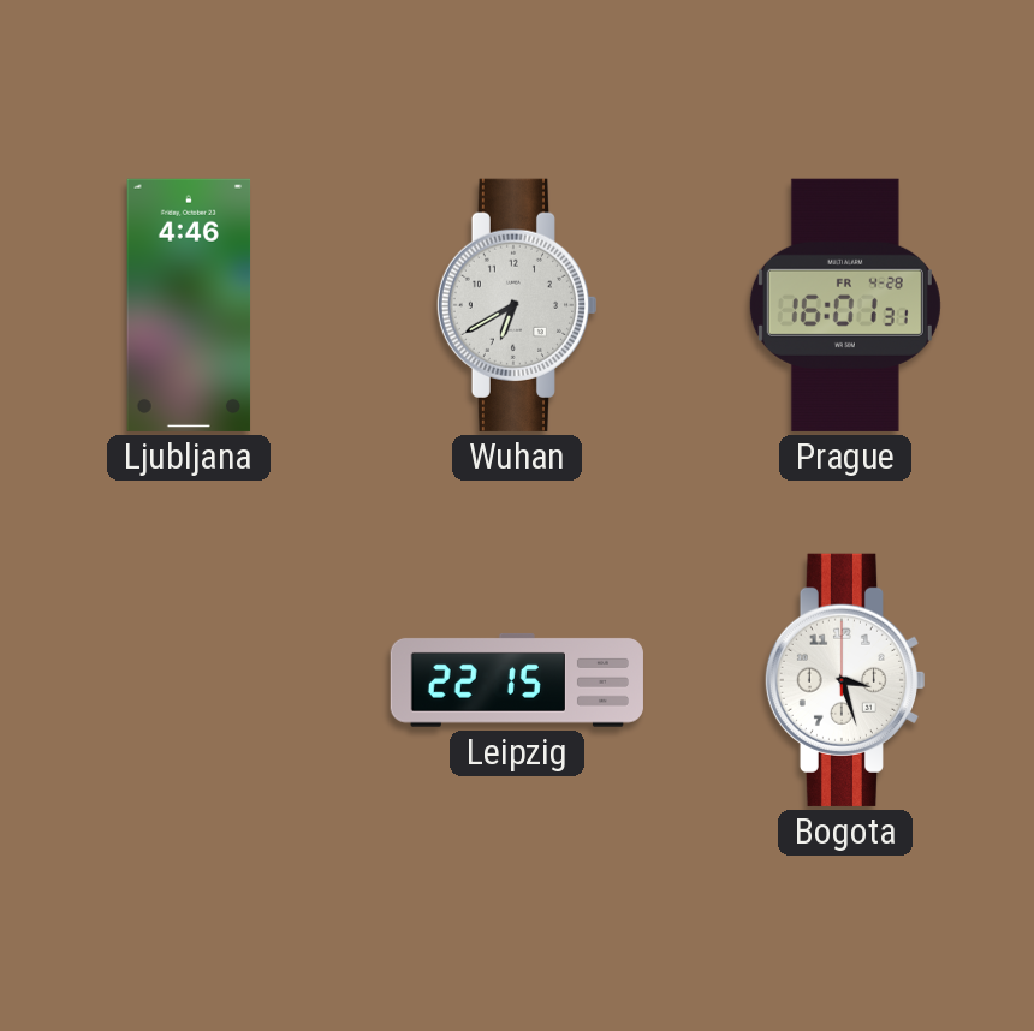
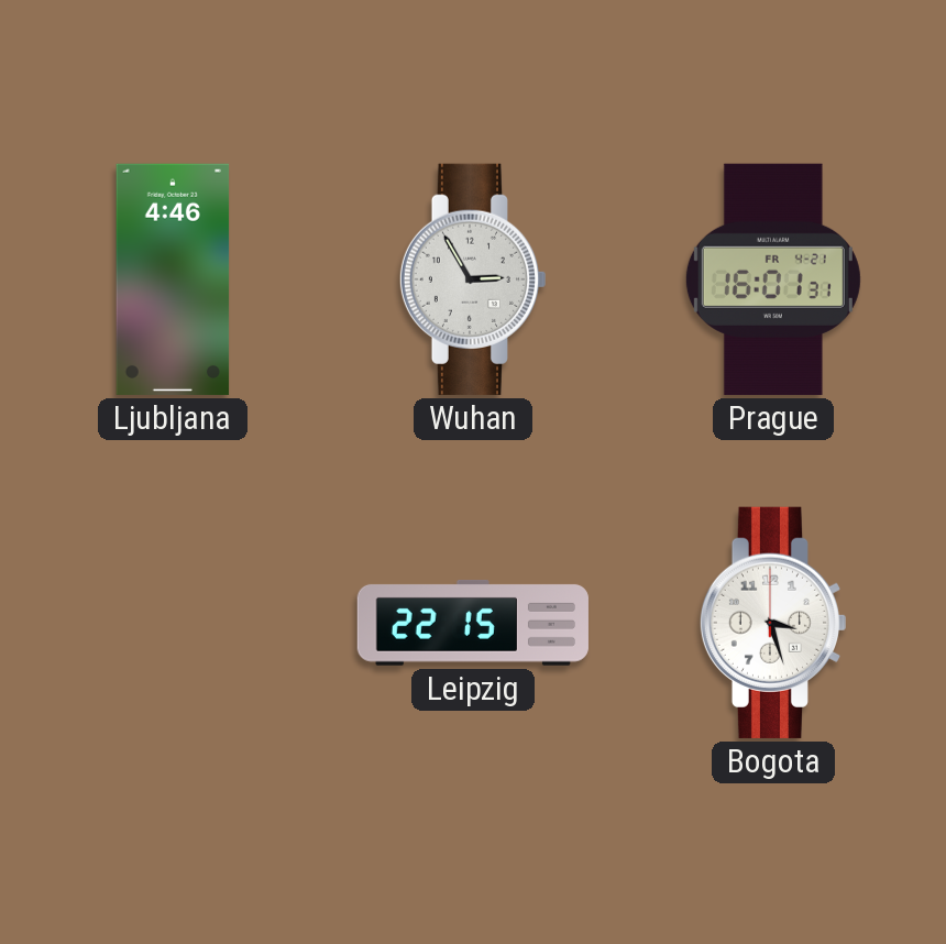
Wuhan: 6:40 -> 2:55
Prague date: FR 4-28 -> FR 4-21
